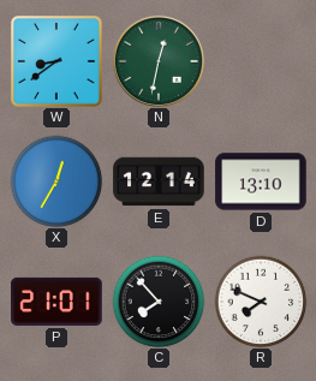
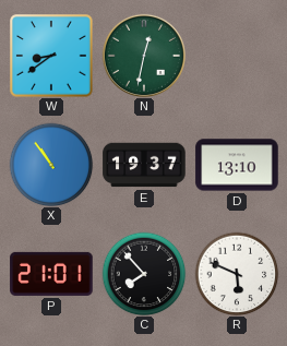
X: 12:35 -> 10:54
E: 12:14 -> 19:37
R: 7:49 -> 5:49
